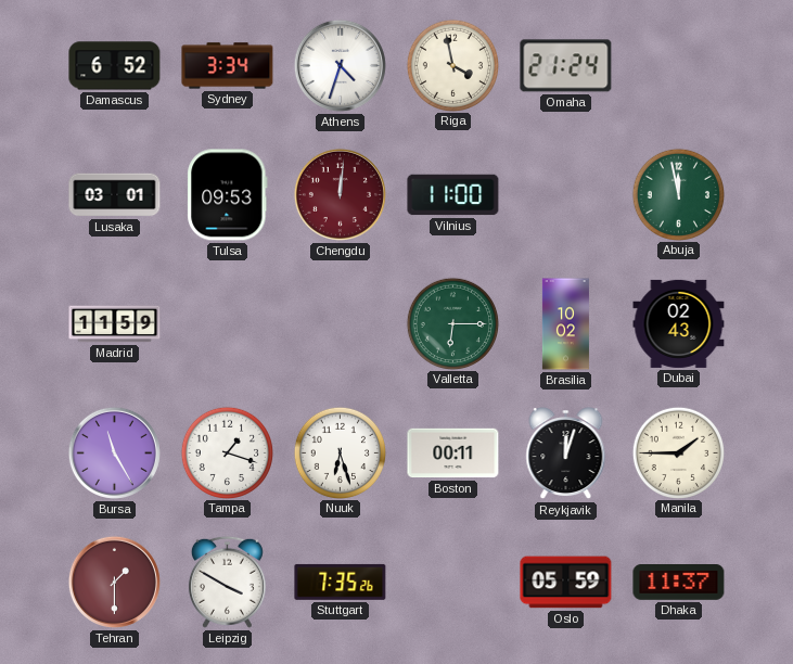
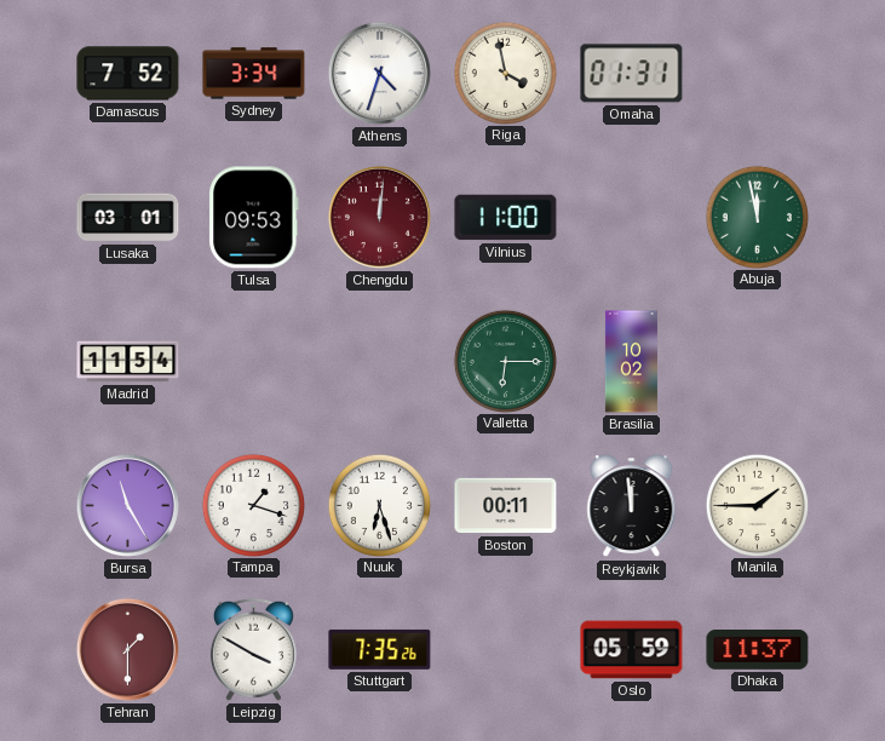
Damascus: 6:52 -> 7:52
Omaha: 21:24 -> 01:31
Madrid: 11:59 -> 11:54
Dubai: 02:43 -> none
Reykjavik: 12:03 -> 11:59
